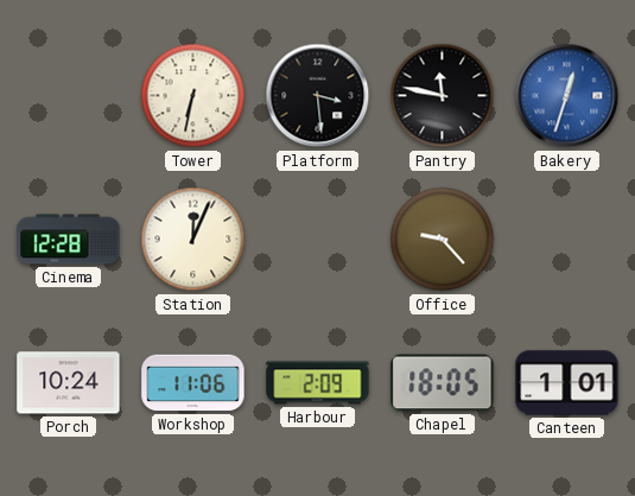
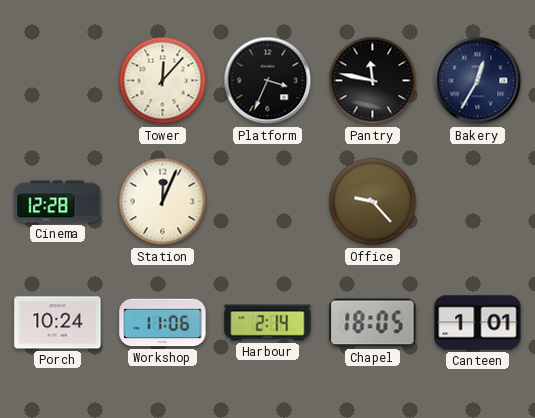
Tower: 6:32 -> 12:07
Platform: 3:29 -> 3:34
Bakery: 12:33 -> 12:35
Bakery dial: blue -> navy
Harbour: 2:09 -> 2:14
